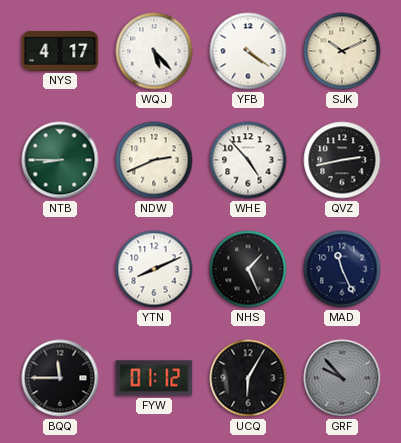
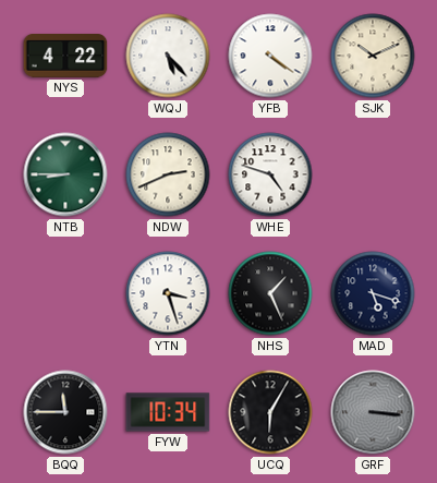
NYS: 4:17 -> 4:22
WHE: 4:53 -> 4:48
QVZ: 2:43 -> none
YTN: 8:11 -> 3:27
MAD: 11:26 -> 5:18
FYW: 01:12 -> 10:34
GRF: 9:53 -> 3:16
